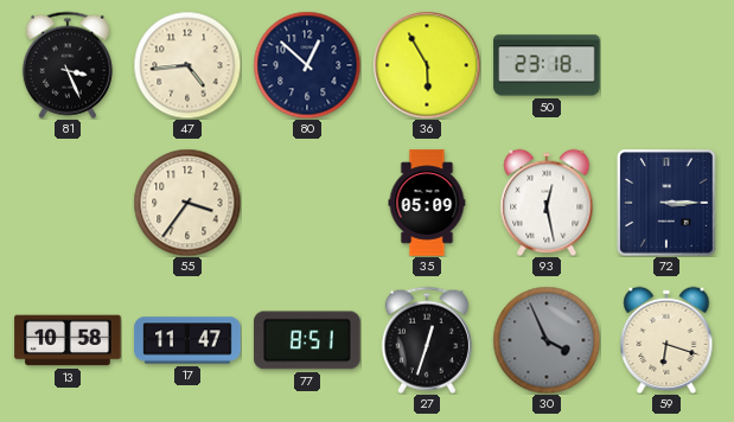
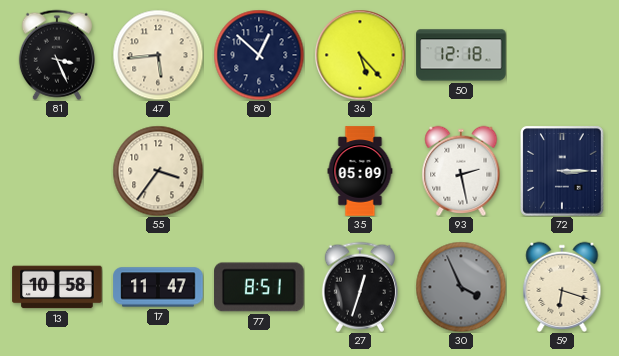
47: 4:44 -> 5:44
36: 5:55 -> 5:23
50: 23:18 -> 12:18
93: 12:28 -> 2:28
